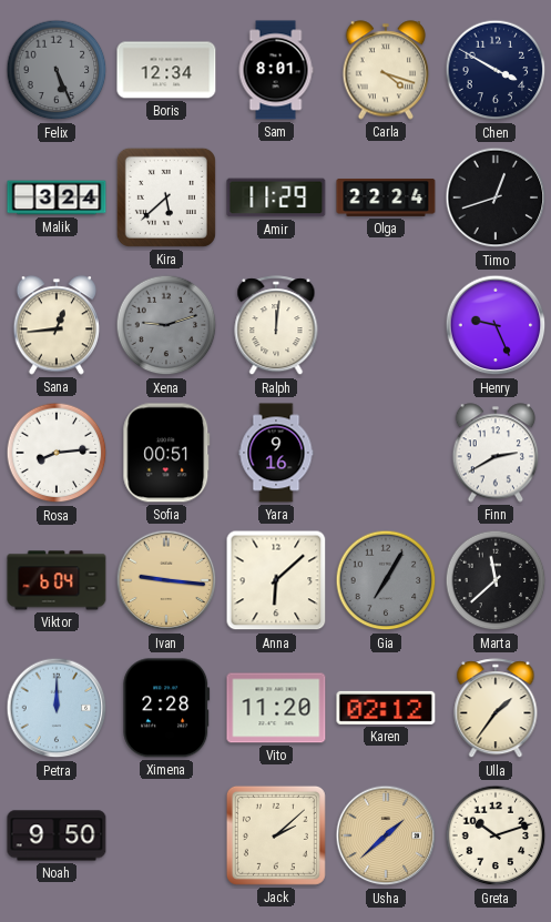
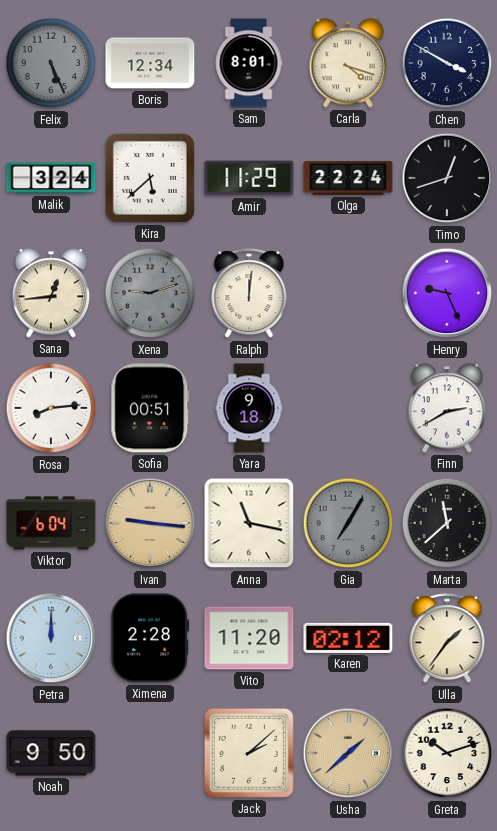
Yara: 9:16 -> 9:18
Anna: 6:08 -> 11:17
